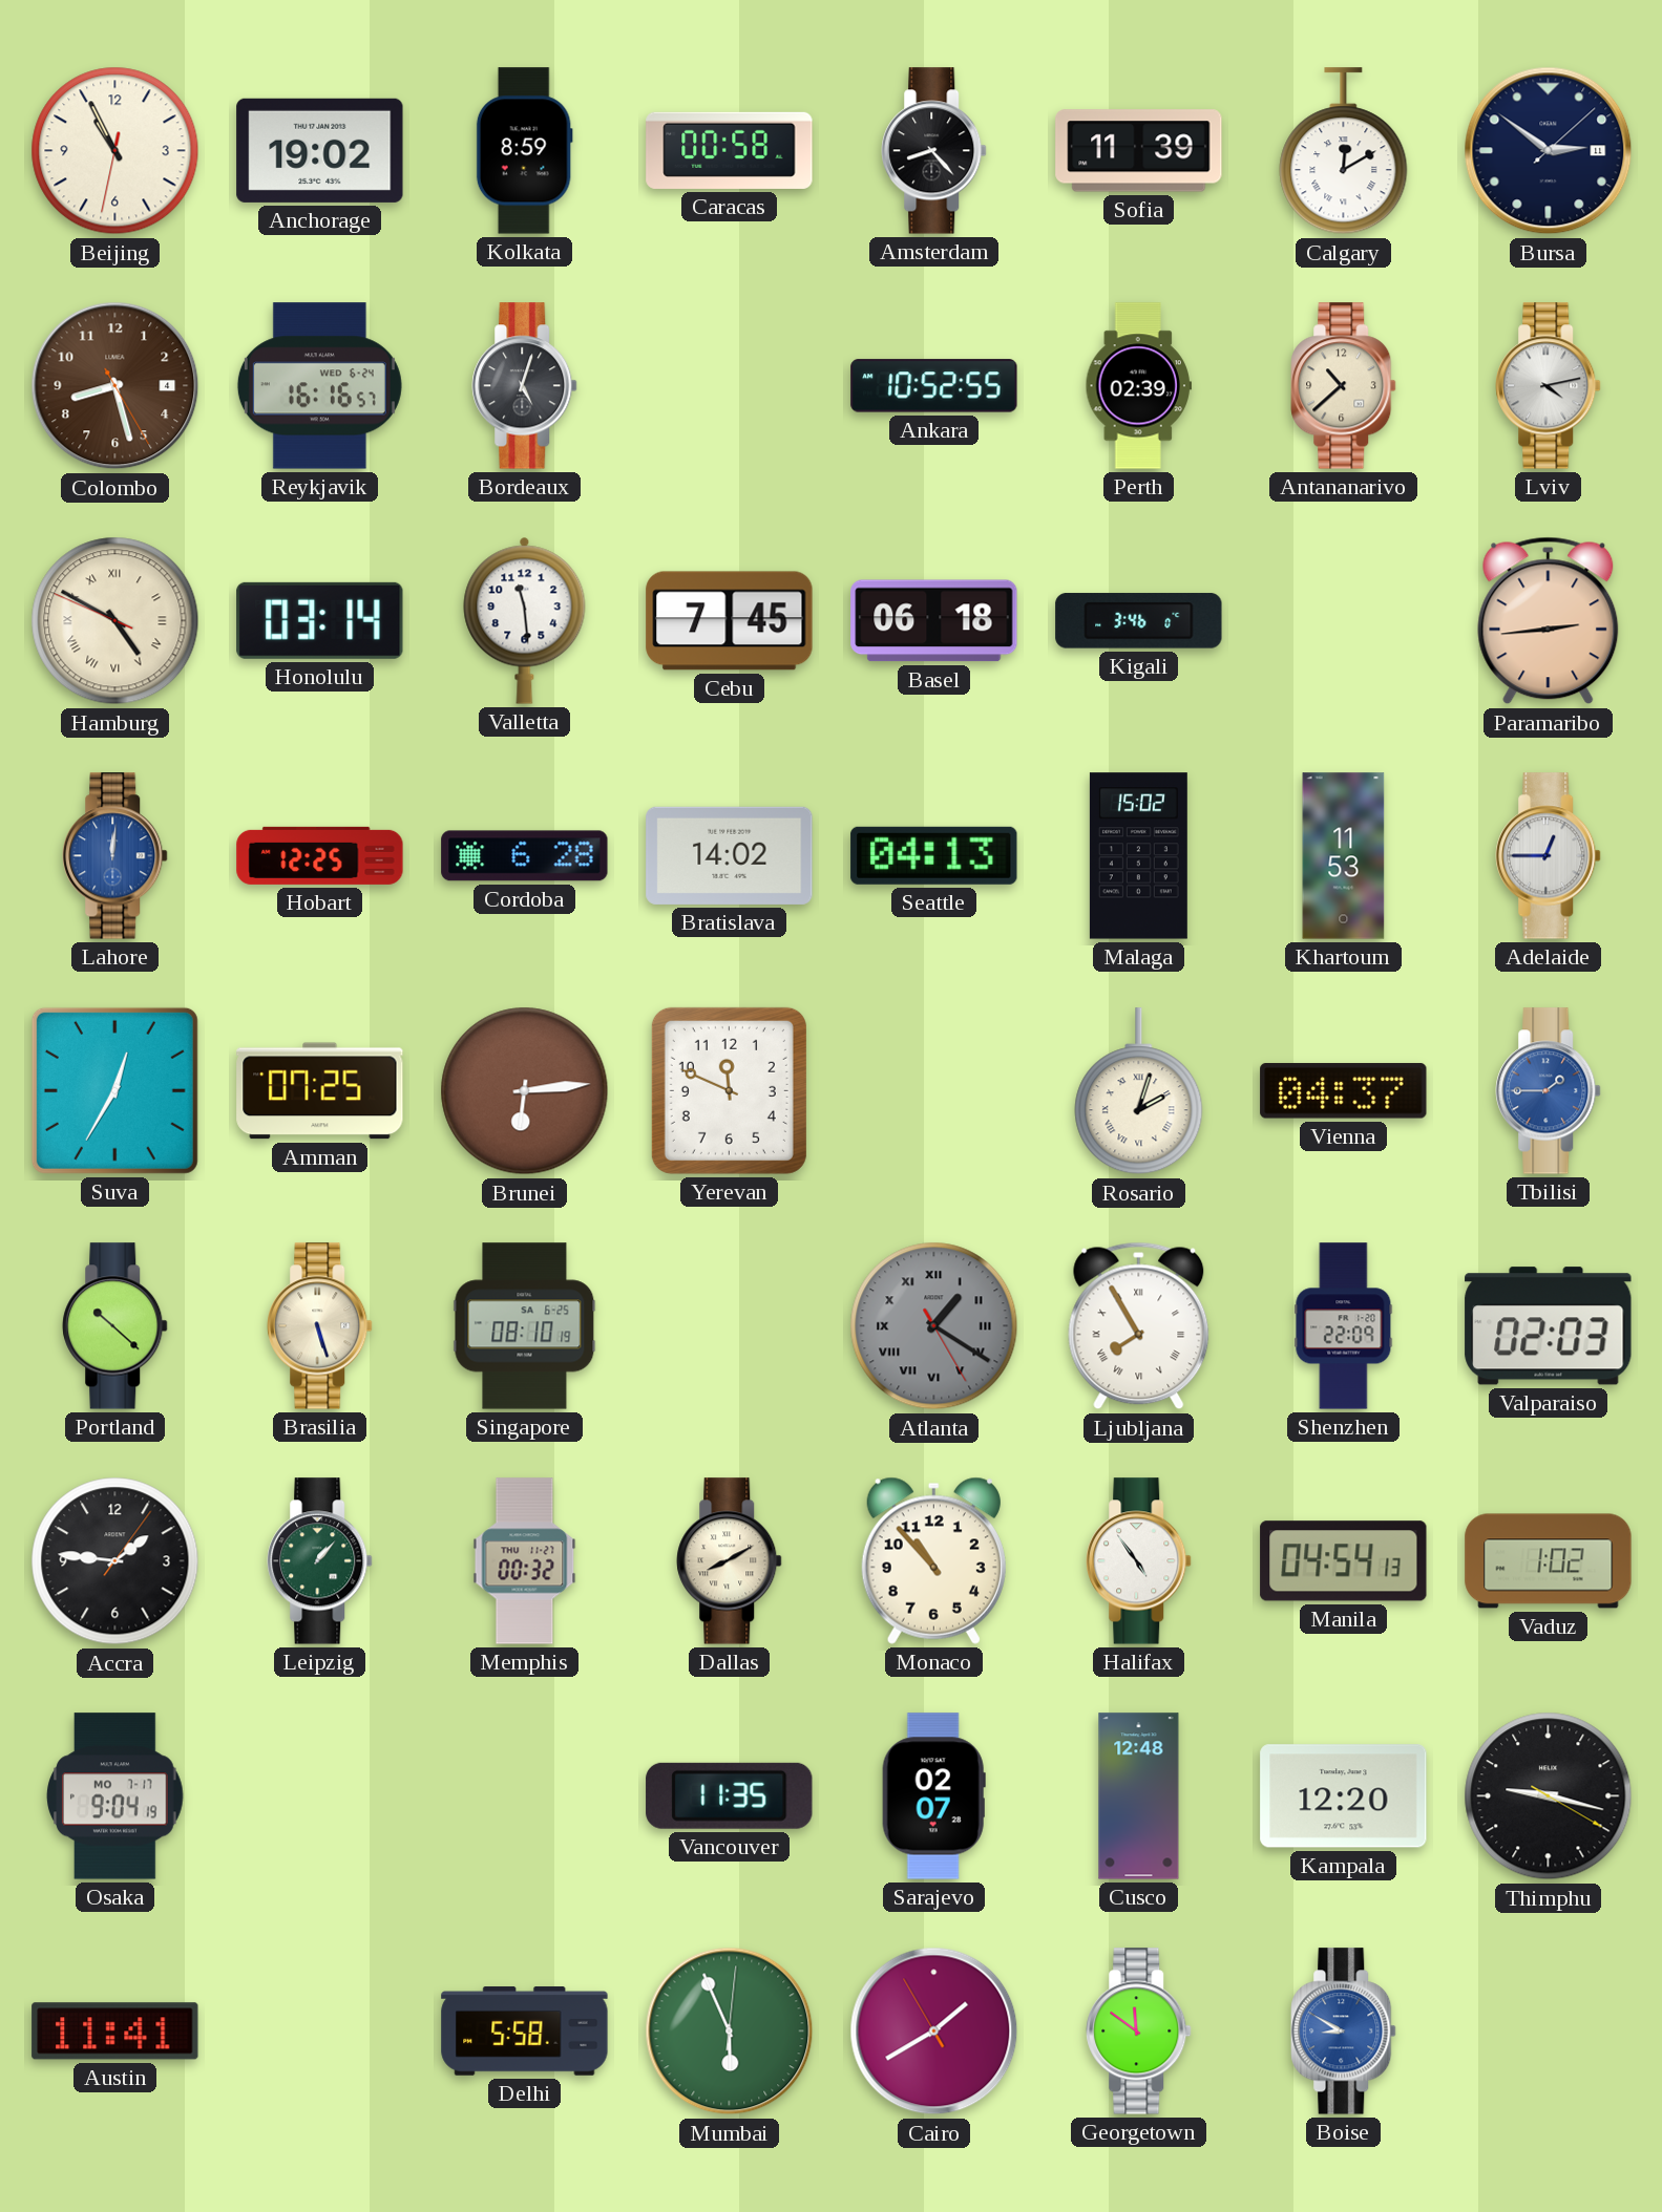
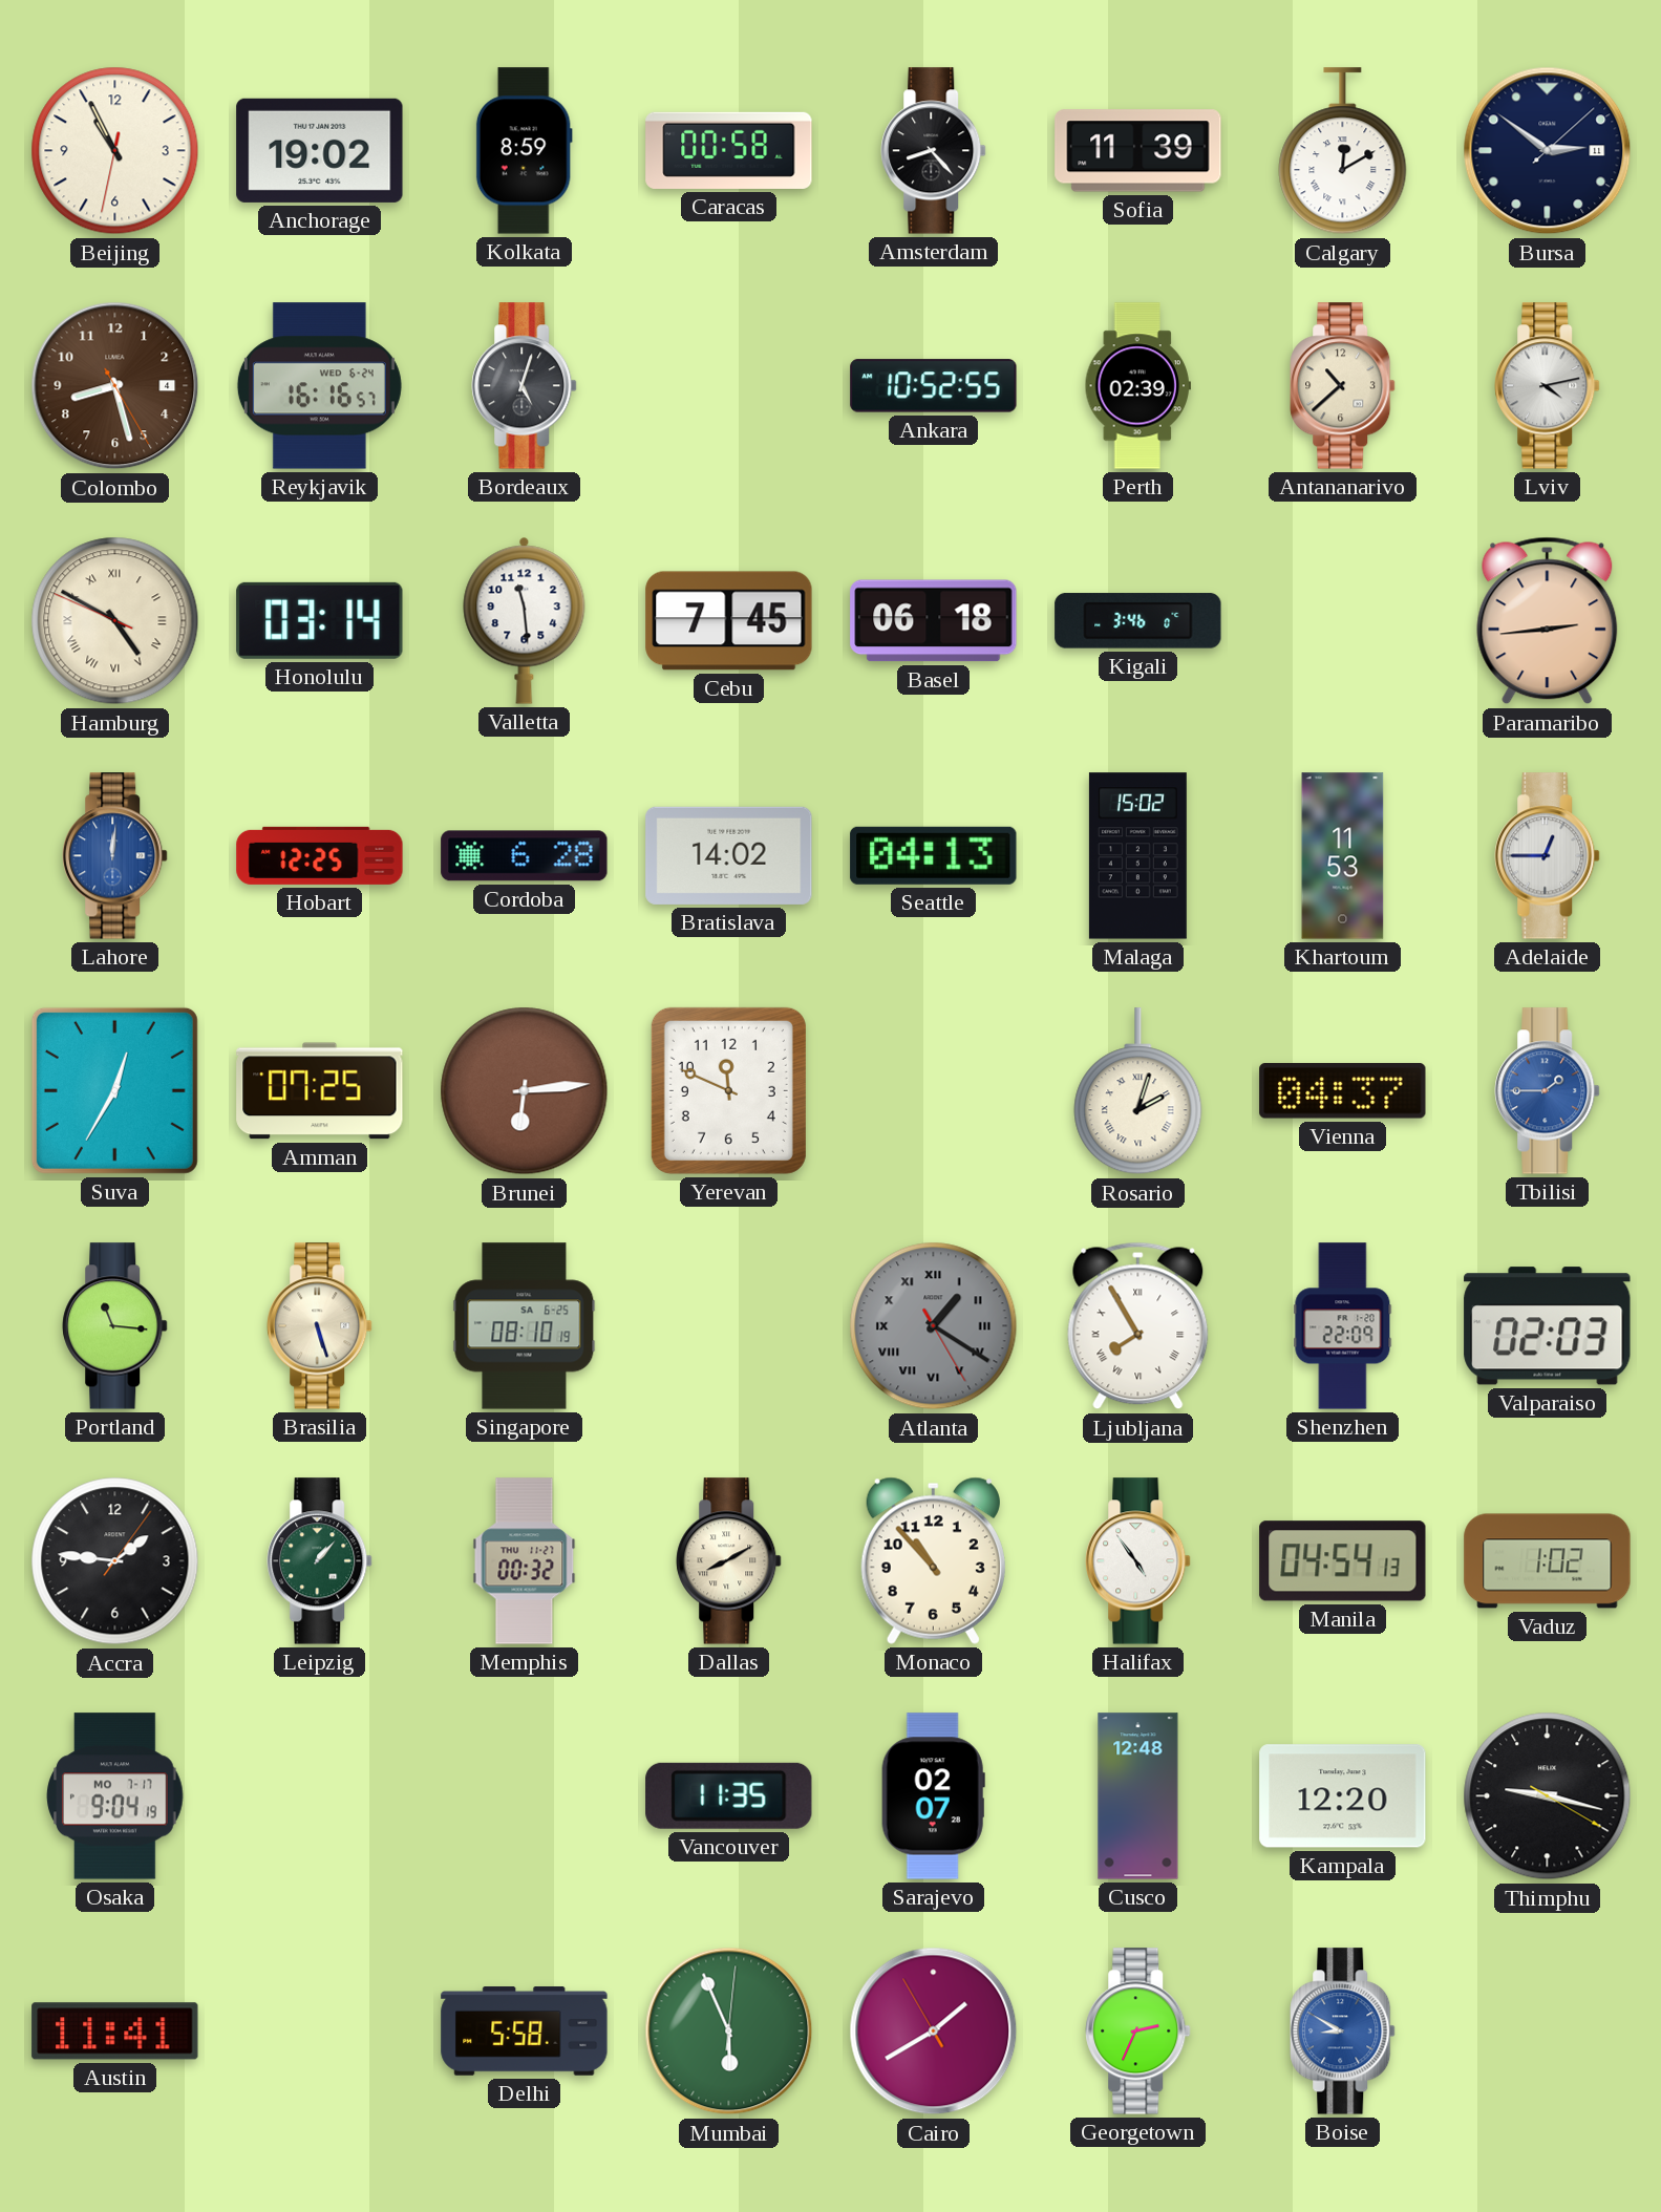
Portland: 10:22 -> 11:16
Georgetown: 11:51 -> 2:34
